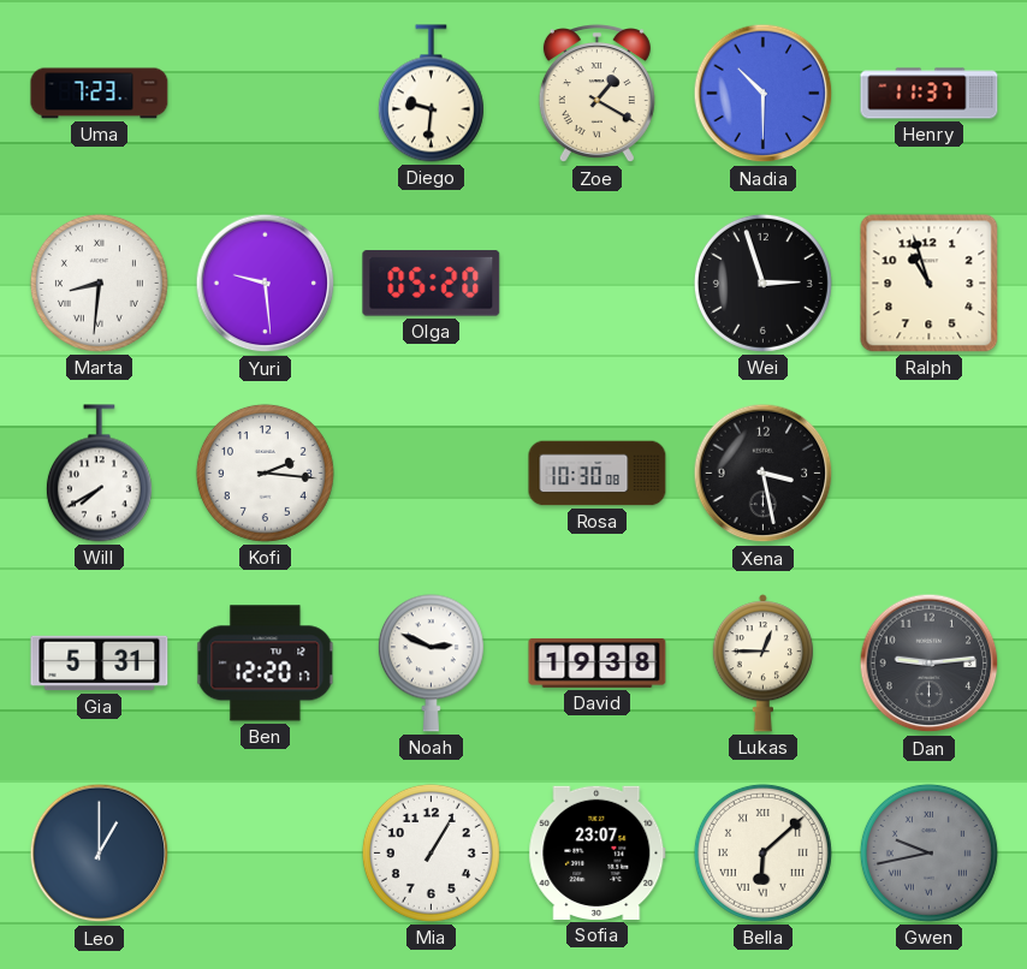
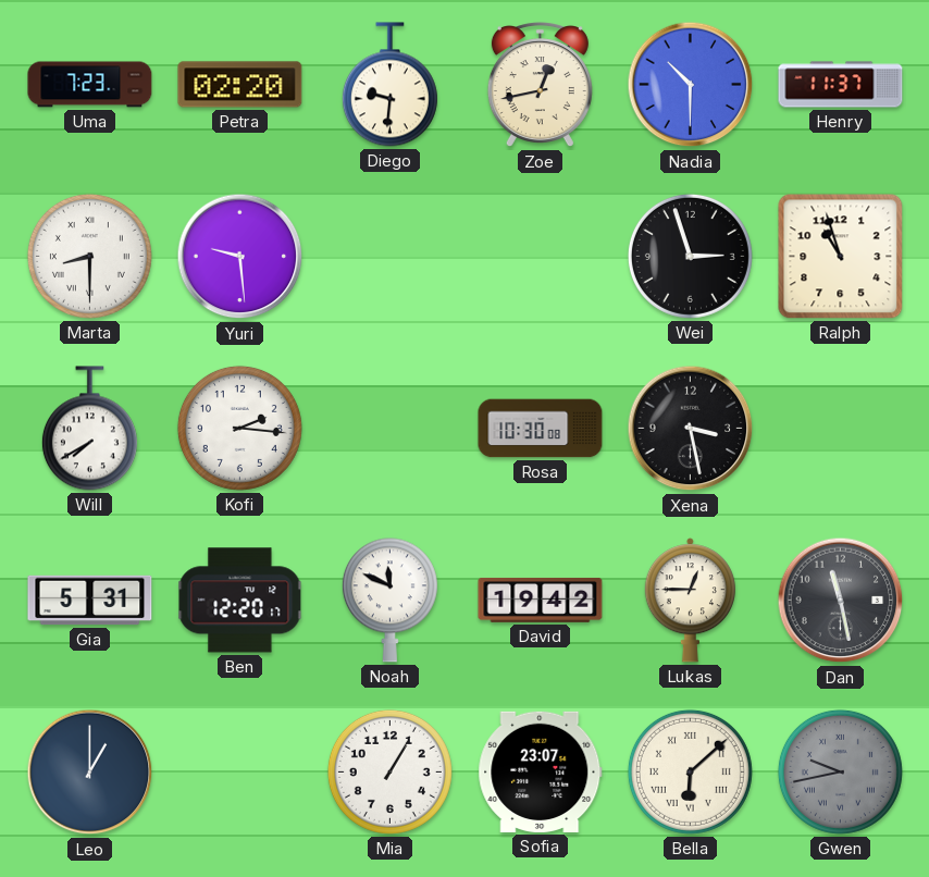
Petra: none -> 02:20
Zoe: 1:20 -> 12:43
Marta: 8:31 -> 8:30
Olga: 05:20 -> none
Noah: 2:49 -> 11:49
David: 19:38 -> 19:42
Dan: 9:14 -> 11:28
